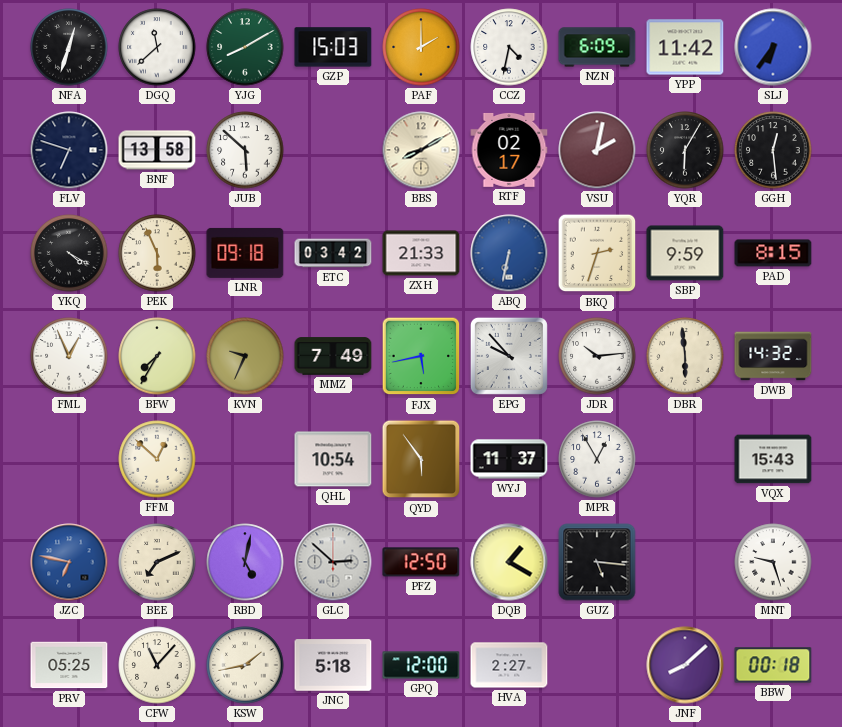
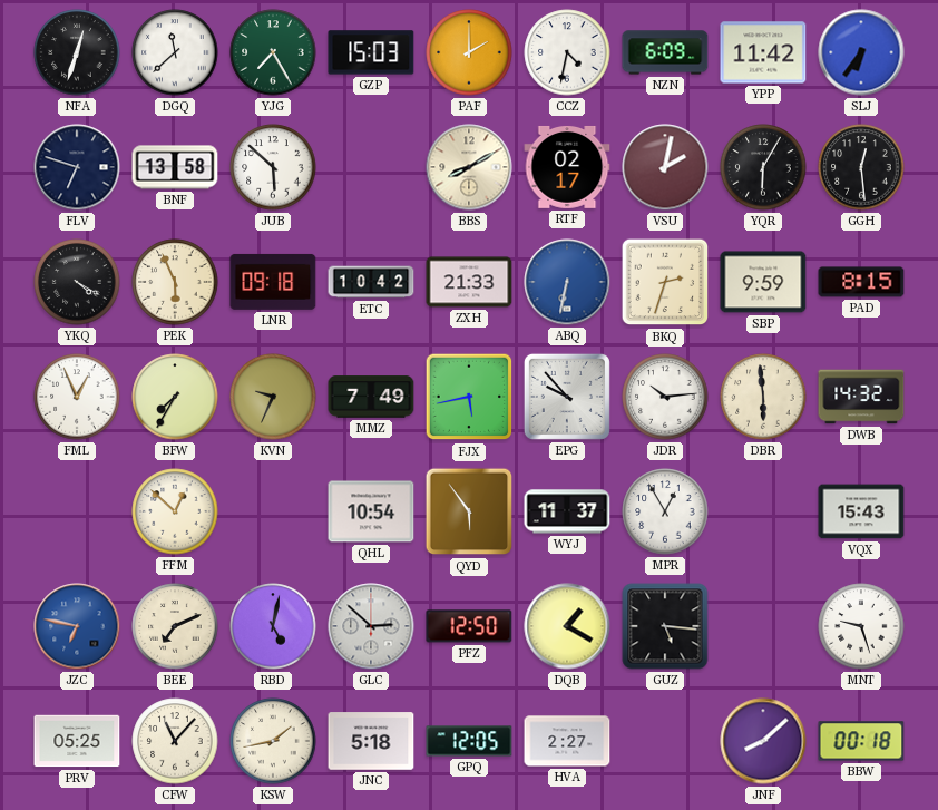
YJG: 8:10 -> 7:25
ETC: 03:42 -> 10:42
GPQ: 12:00 -> 12:05
